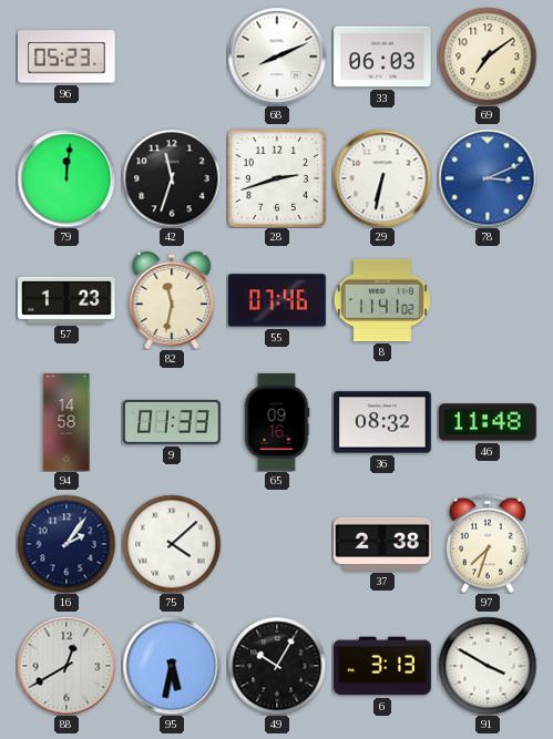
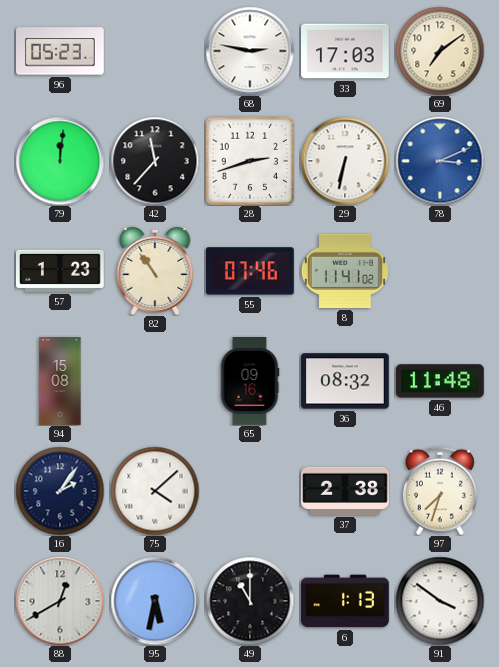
68: 8:11 -> 2:47
33: 06:03 -> 17:03
42: 11:33 -> 11:37
82: 11:32 -> 10:54
94: 14:58 -> 15:08
9: 01:33 -> none
49: 10:05 -> 11:00
6: 3:13 -> 1:13
91: 3:50 -> 3:51
